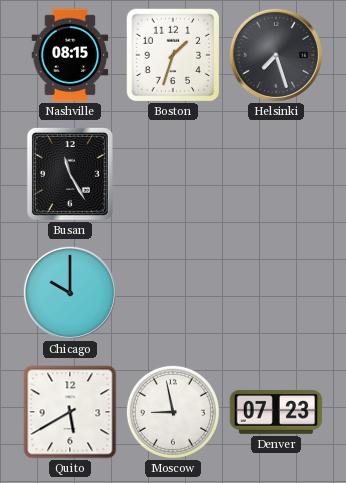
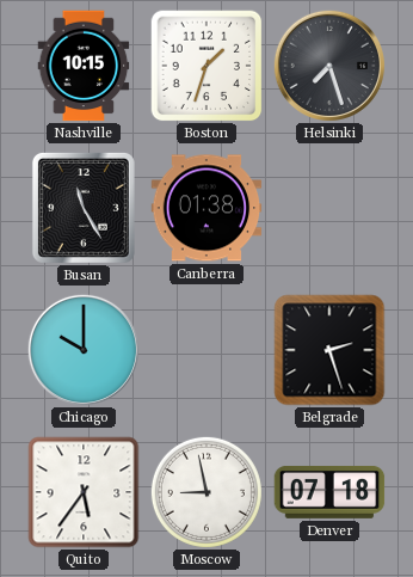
Nashville: 08:15 -> 10:15
Canberra: none -> 01:38
Belgrade: none -> 2:27
Quito: 5:40 -> 5:36
Denver: 07:23 -> 07:18
